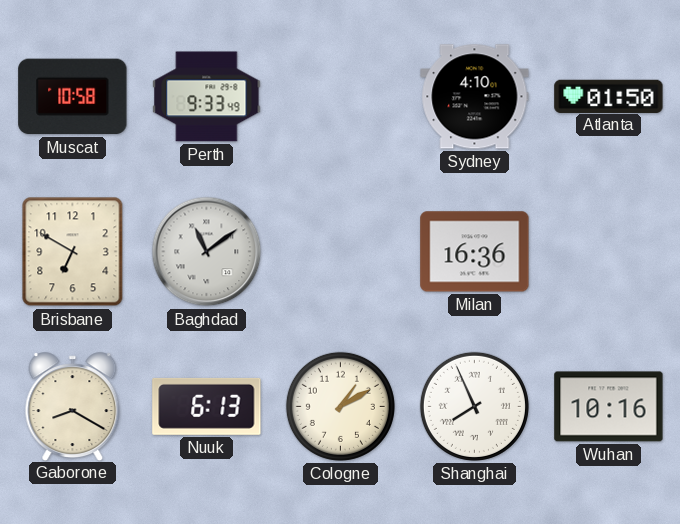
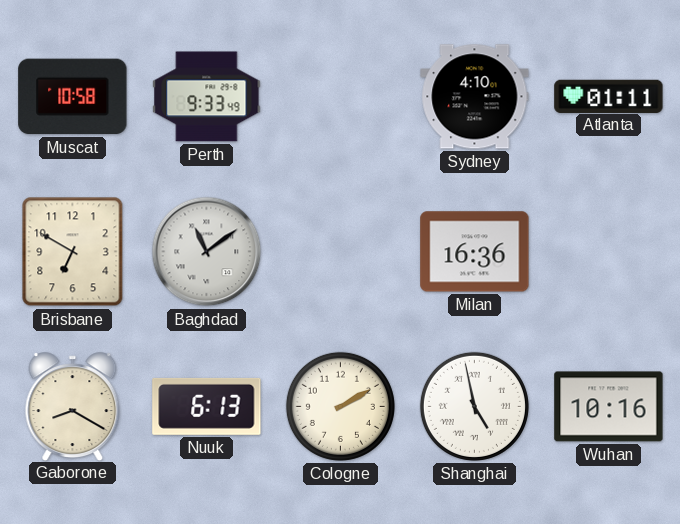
Atlanta: 01:50 -> 01:11
Cologne: 1:10 -> 2:10
Shanghai: 7:56 -> 4:58
